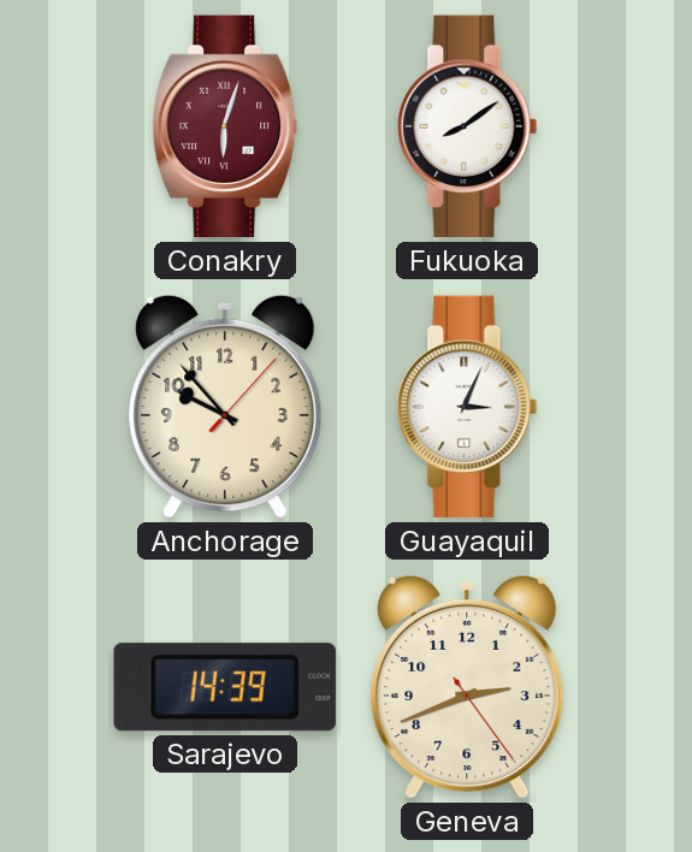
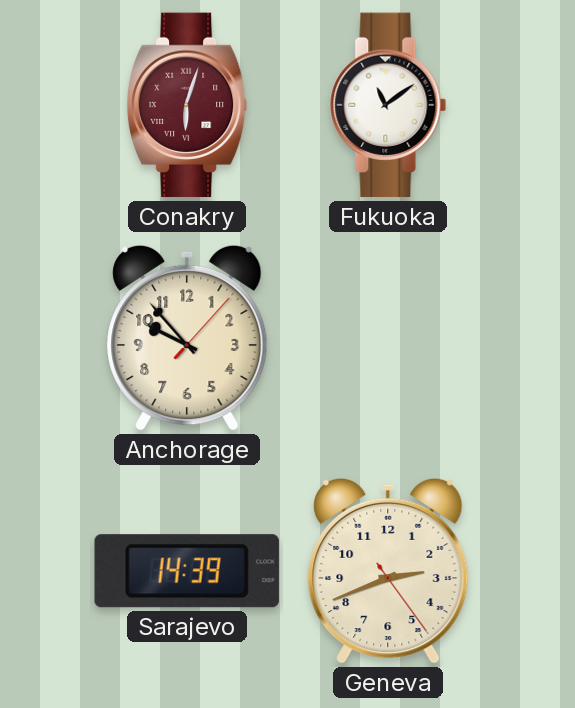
Fukuoka: 8:09 -> 11:09
Guayaquil: 3:04 -> none
